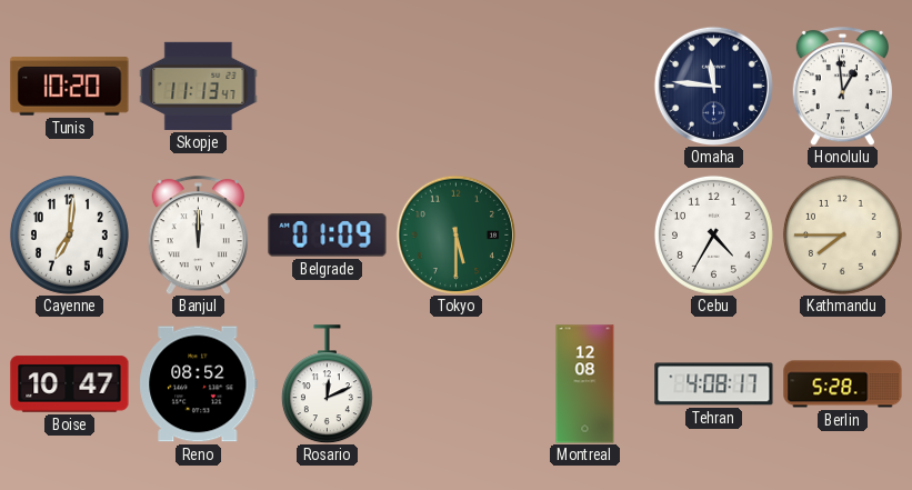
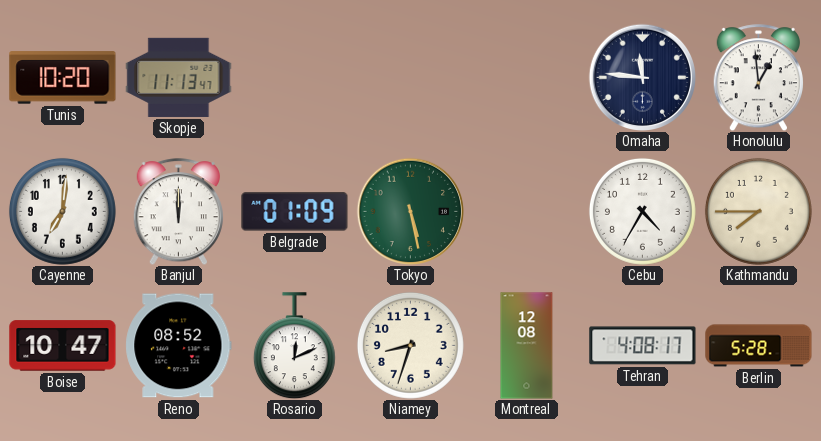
Tokyo: 5:30 -> 5:28
Niamey: none -> 8:33
